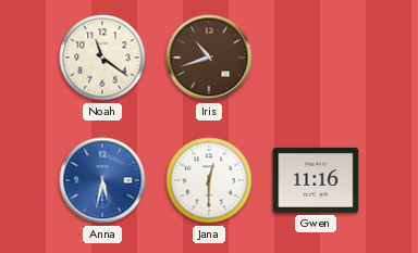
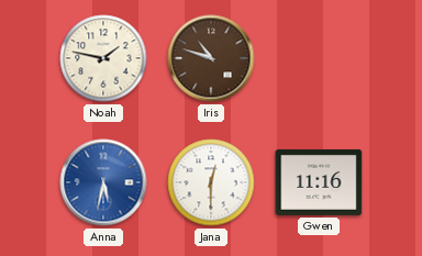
Noah: 11:21 -> 1:47
Iris: 10:42 -> 10:48
